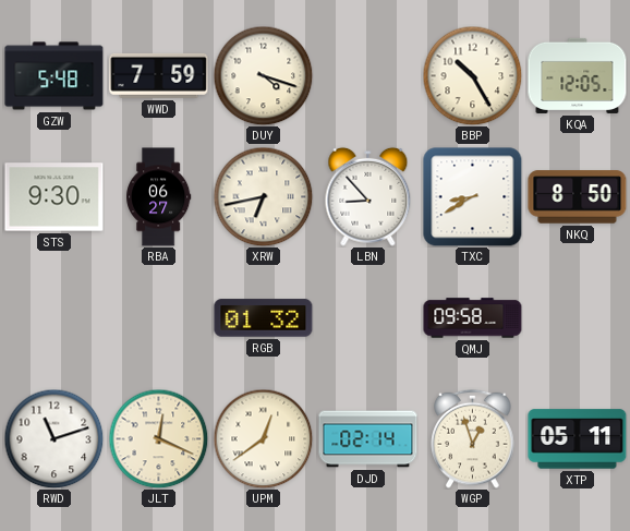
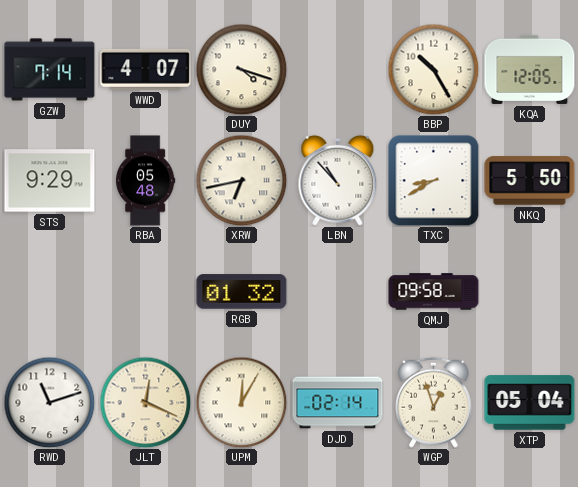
GZW: 5:48 -> 7:14
WWD: 7:59 -> 4:07
STS: 9:30 -> 9:29
RBA: 06:27 -> 05:48
LBN: 8:53 -> 10:53
NKQ: 8:50 -> 5:50
UPM: 12:39 -> 12:05
XTP: 05:11 -> 05:04
